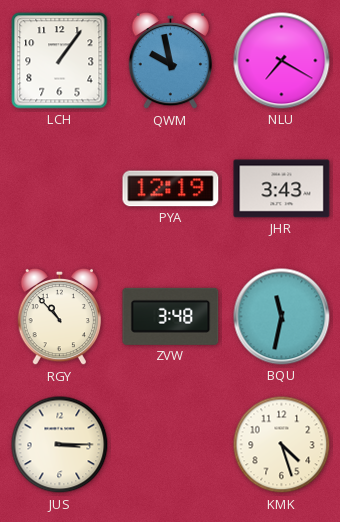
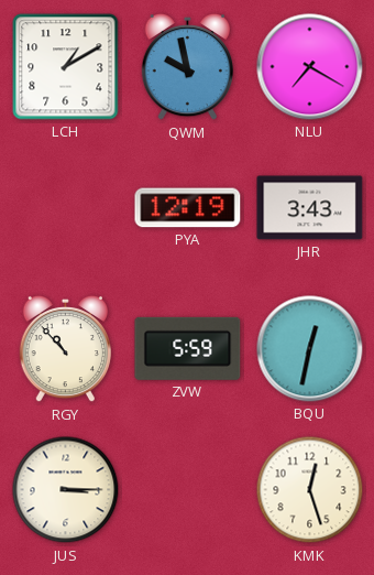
LCH: 1:06 -> 1:10
ZVW: 3:48 -> 5:59
BQU: 11:32 -> 12:32
KMK: 4:27 -> 12:27
